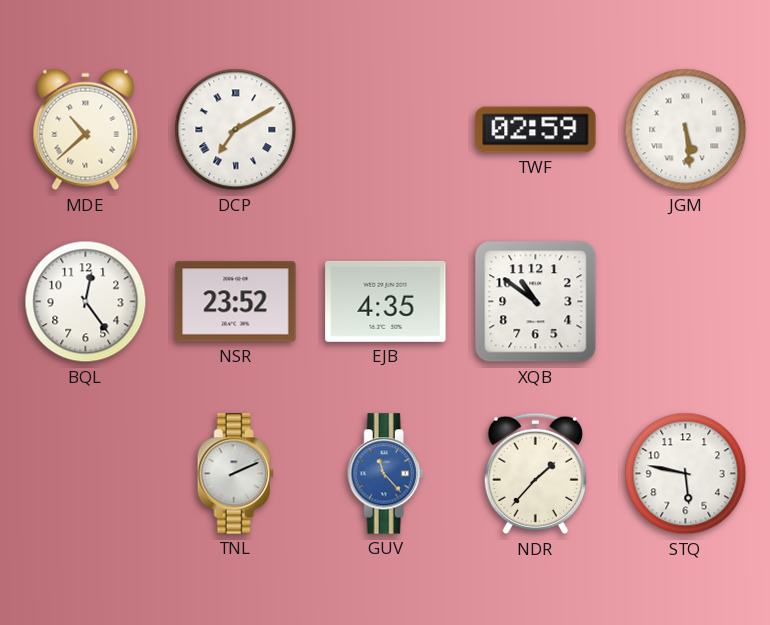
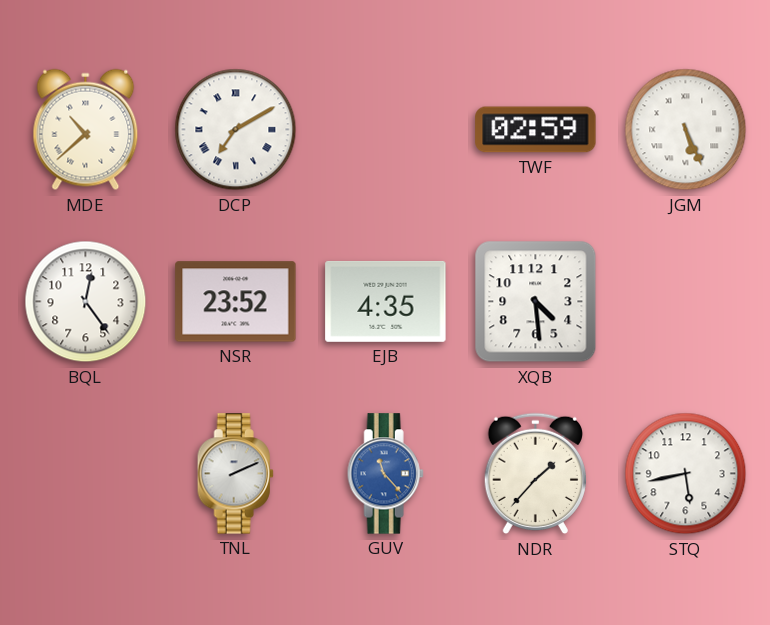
JGM: 5:29 -> 5:26
XQB: 10:51 -> 4:29
STQ: 5:47 -> 5:43
